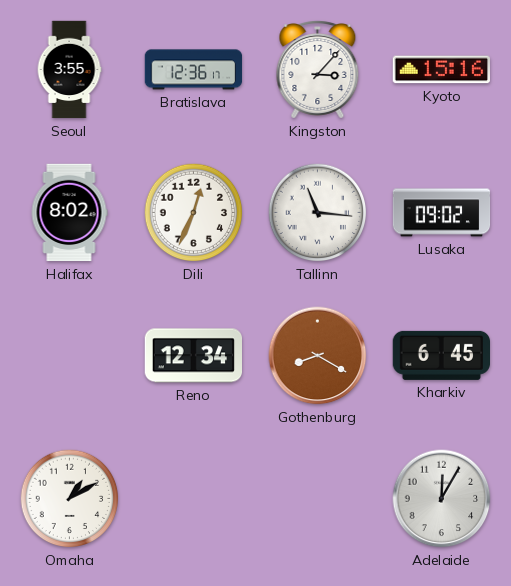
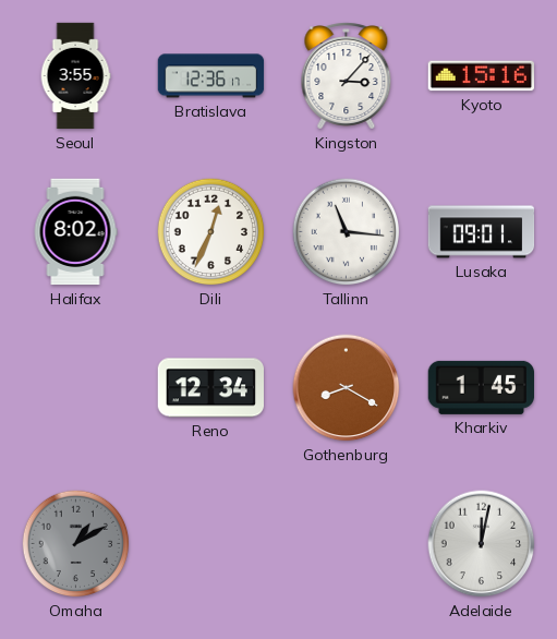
Lusaka: 09:02 -> 09:01
Kharkiv: 6:45 -> 1:45
Omaha dial: white -> grey
Adelaide: 12:05 -> 12:02
